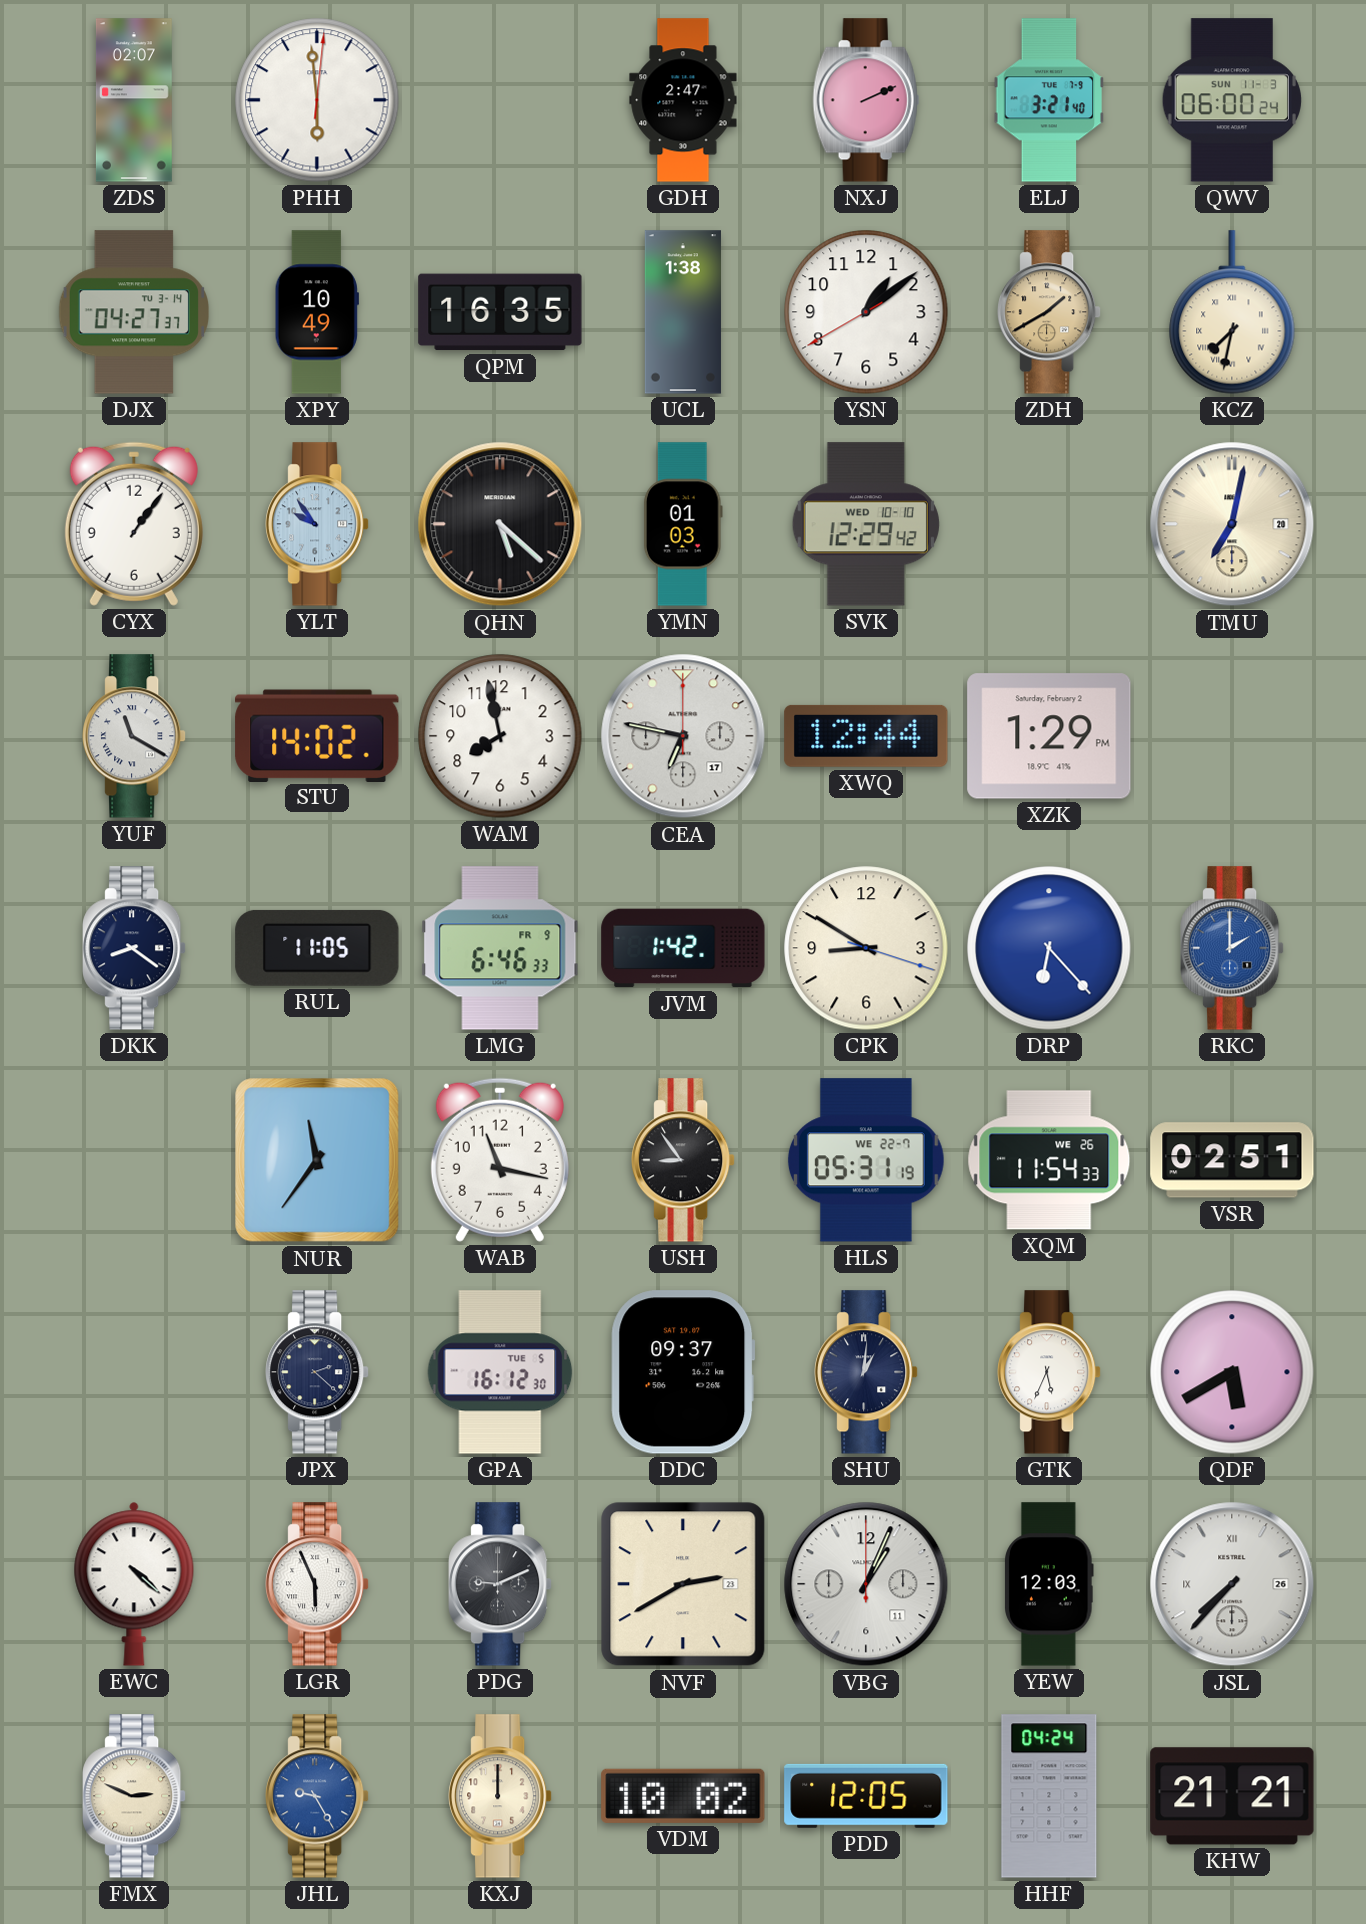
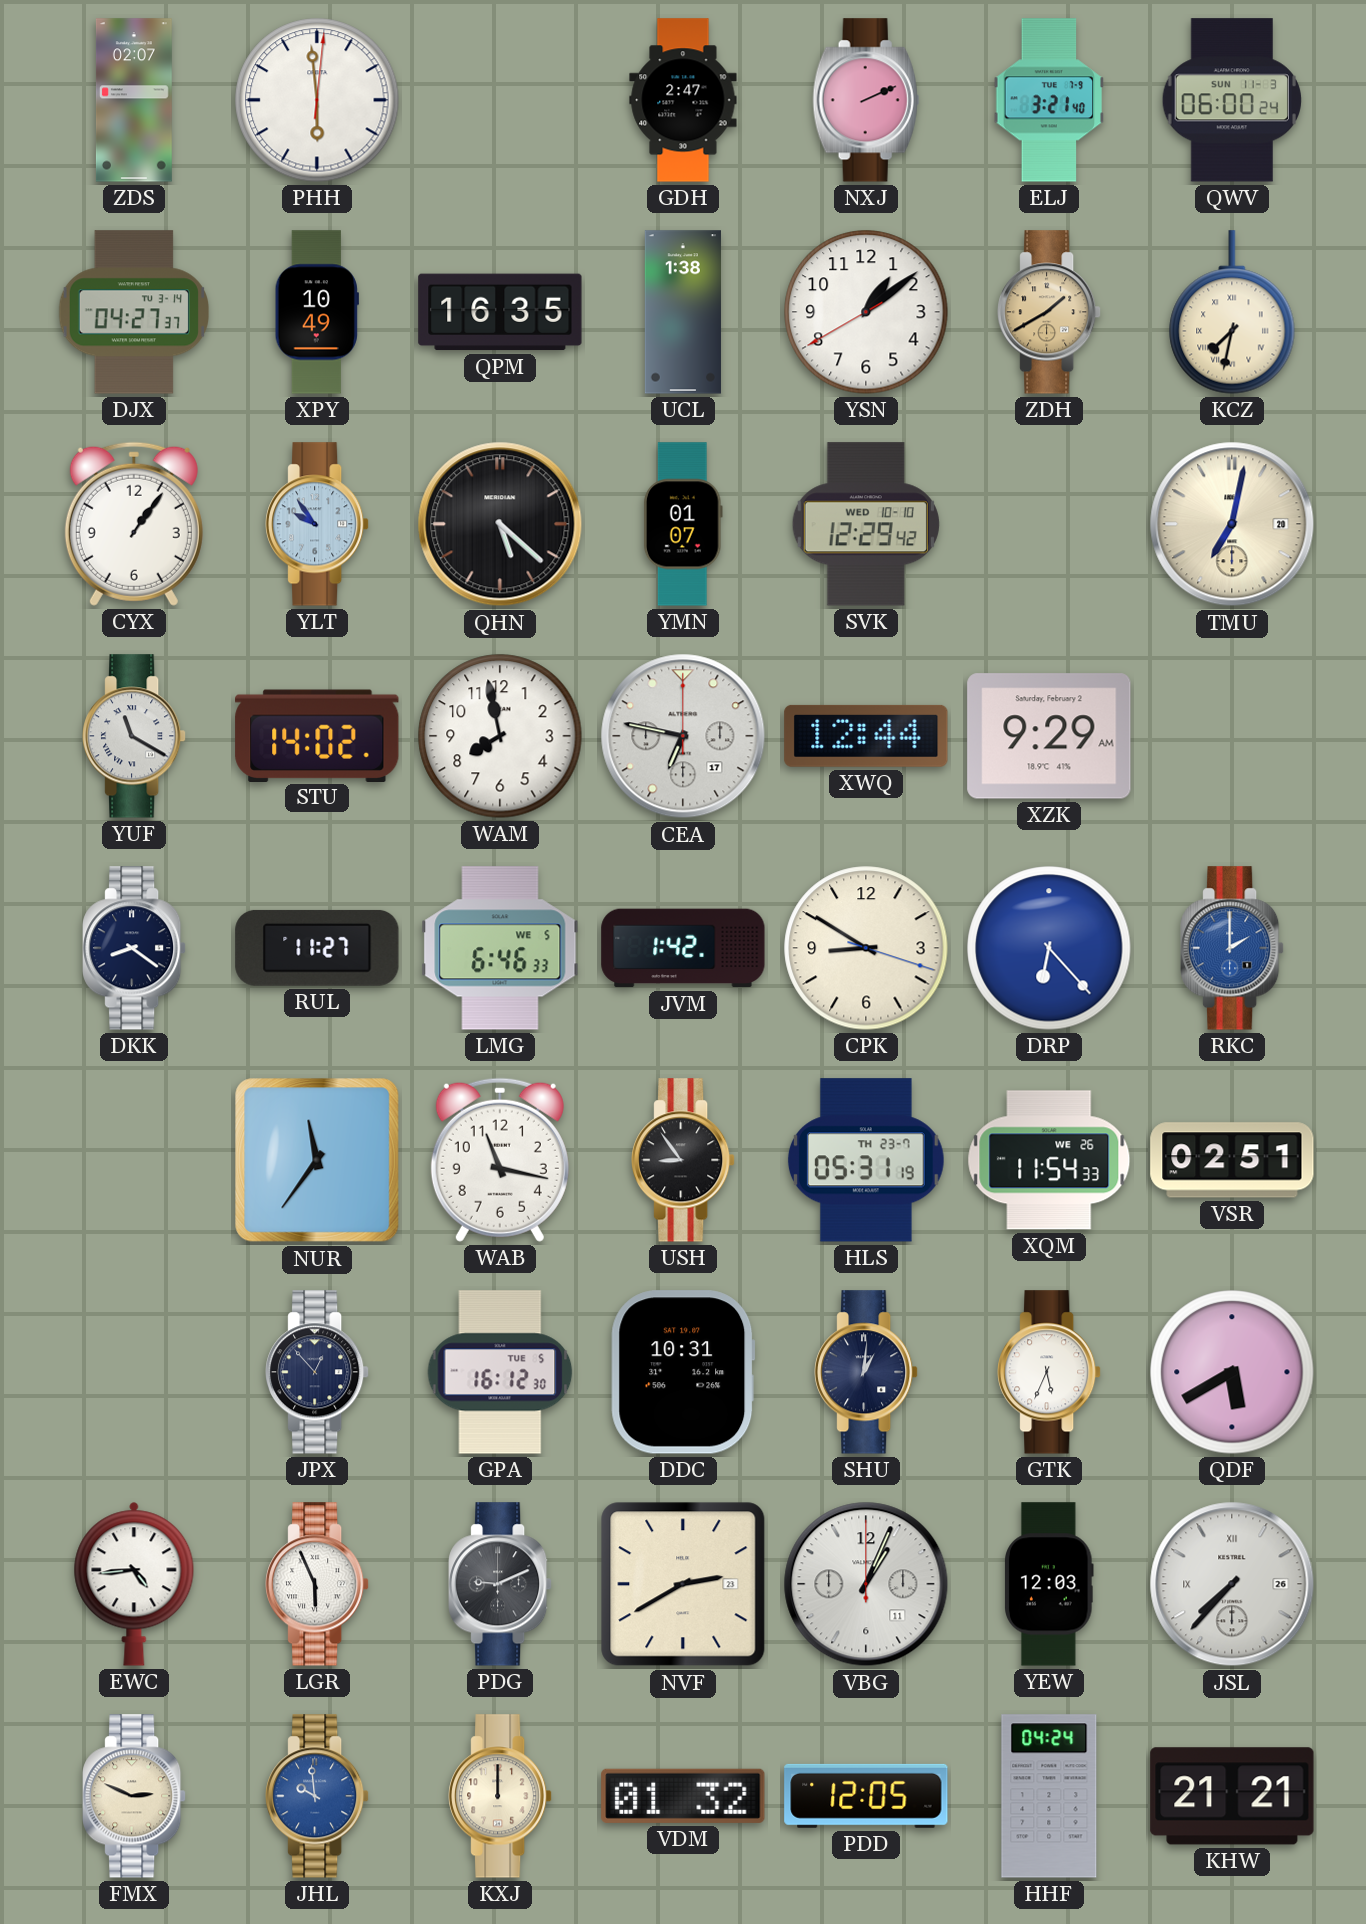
YMN: 01:03 -> 01:07
XZK: 1:29 -> 9:29
RUL: 11:05 -> 11:27
LMG date: FR 9 -> WE 5
HLS date: WE 22-7 -> TH 23-7
JPX: 2:22 -> 12:53
DDC: 09:37 -> 10:31
EWC: 4:22 -> 4:44
JHL: 9:25 -> 9:59
VDM: 10:02 -> 01:32
